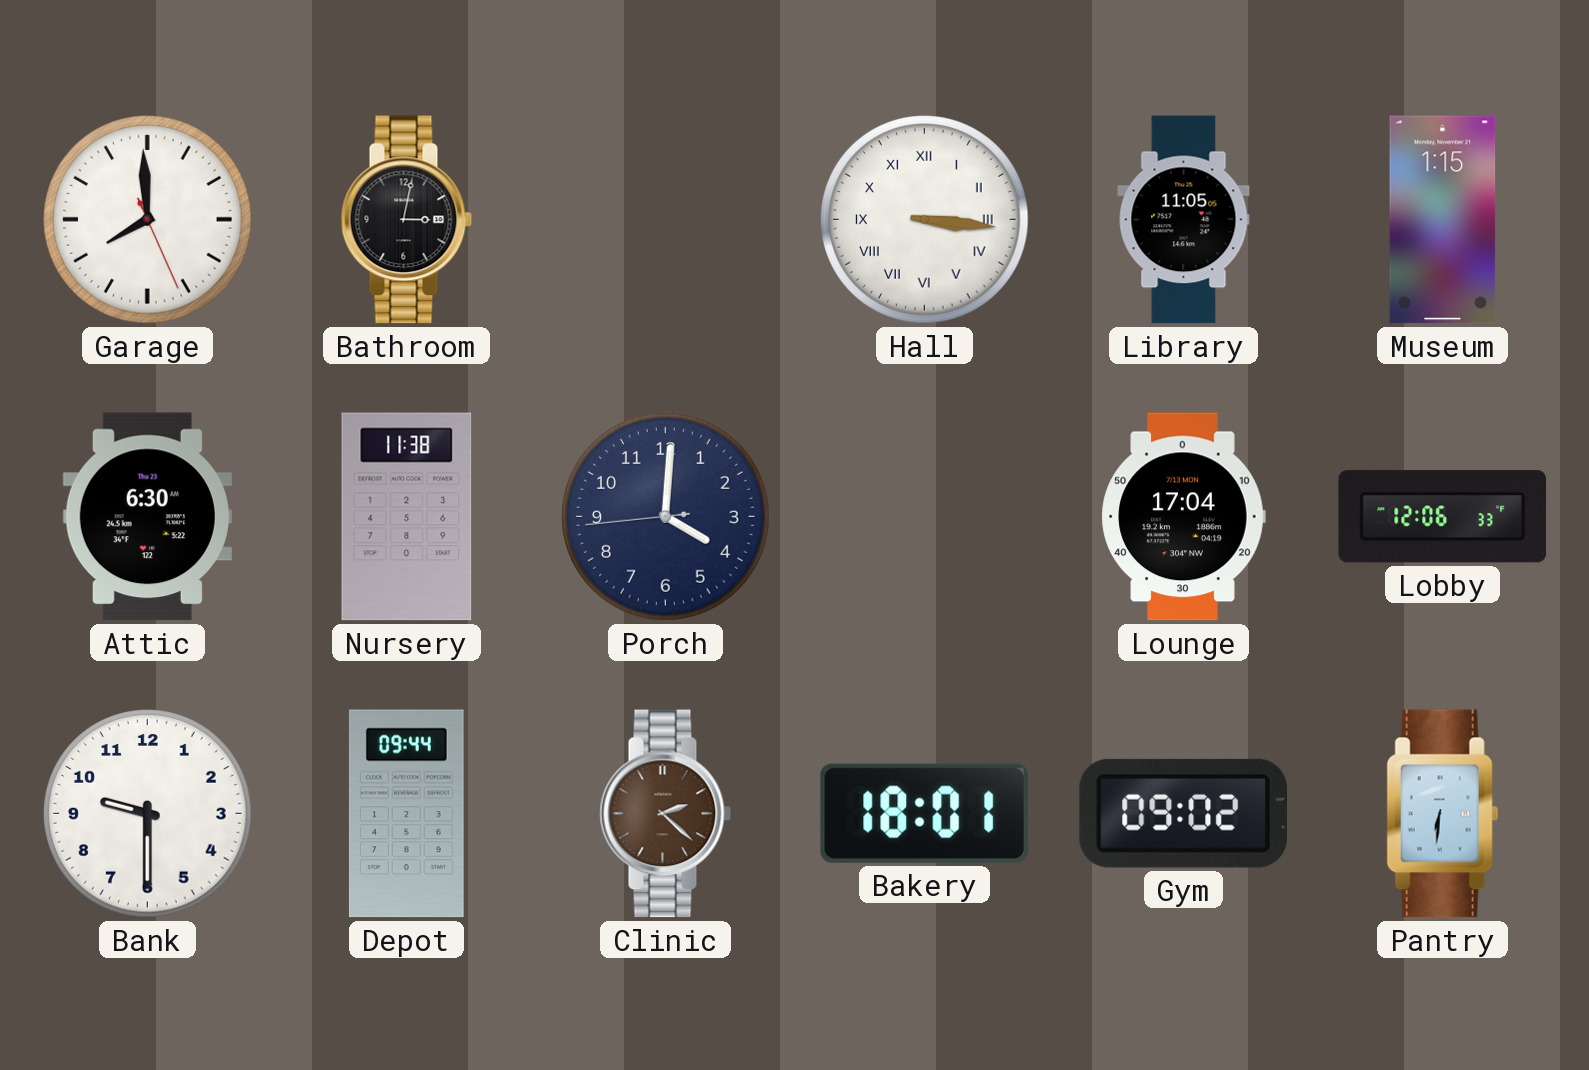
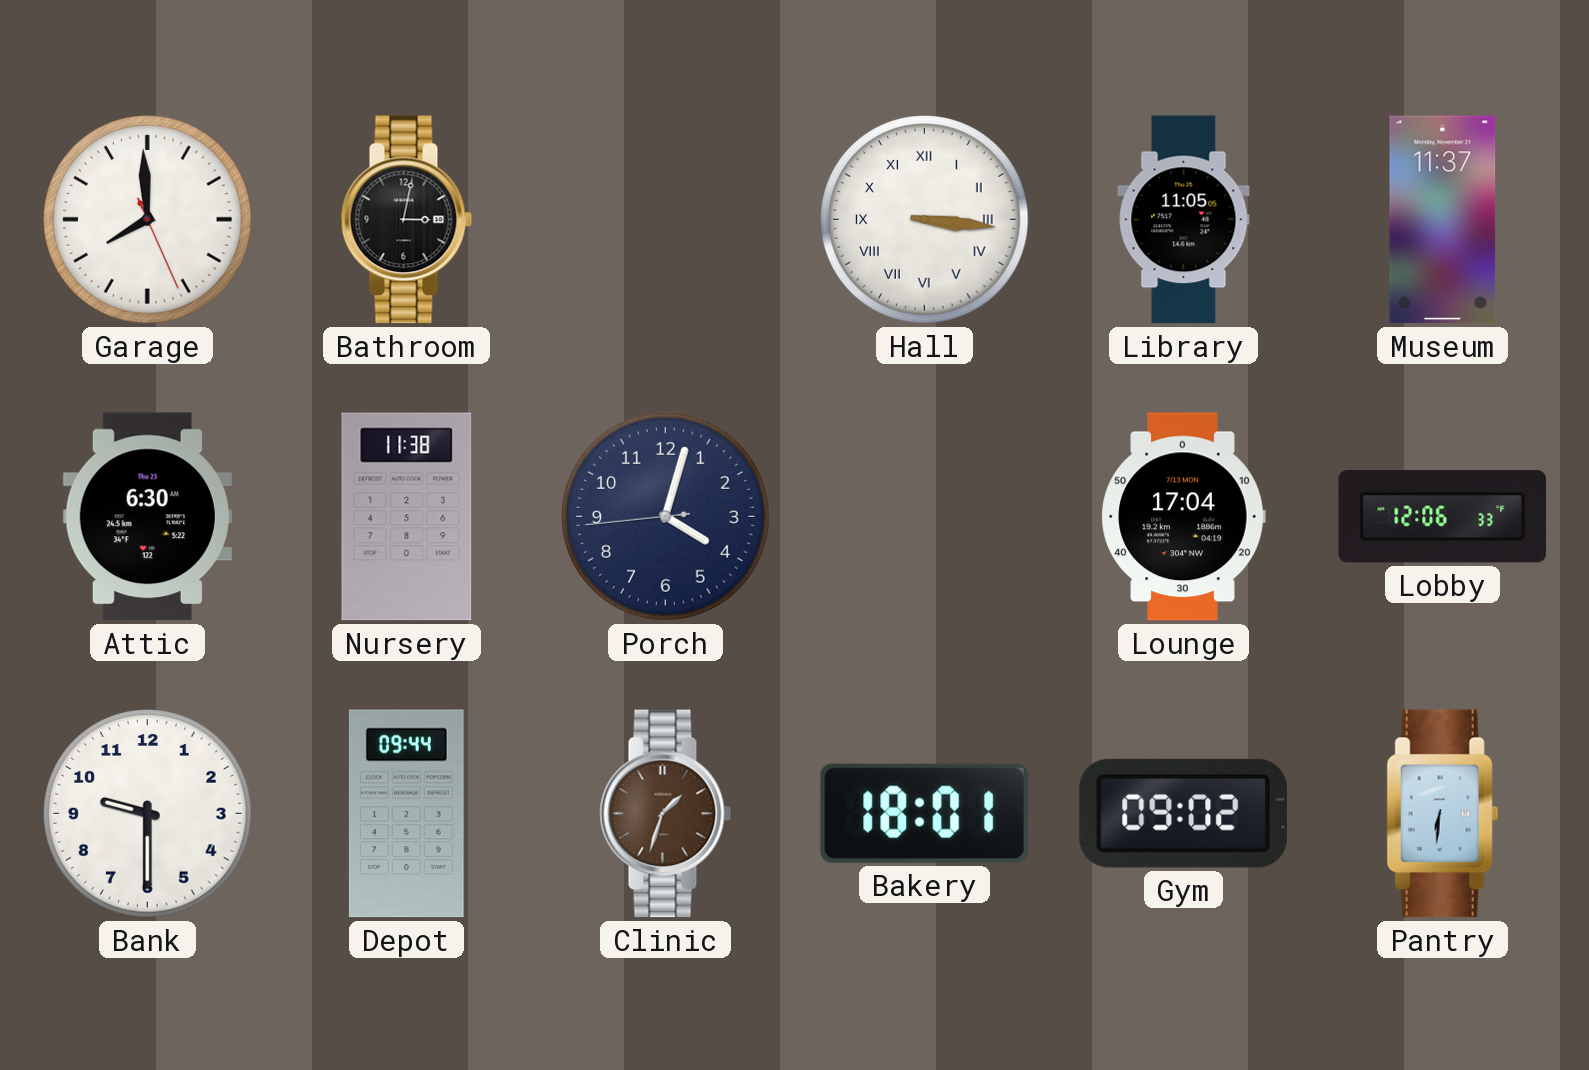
Museum: 1:15 -> 11:37
Porch: 4:00 -> 4:02
Clinic: 2:22 -> 1:33
